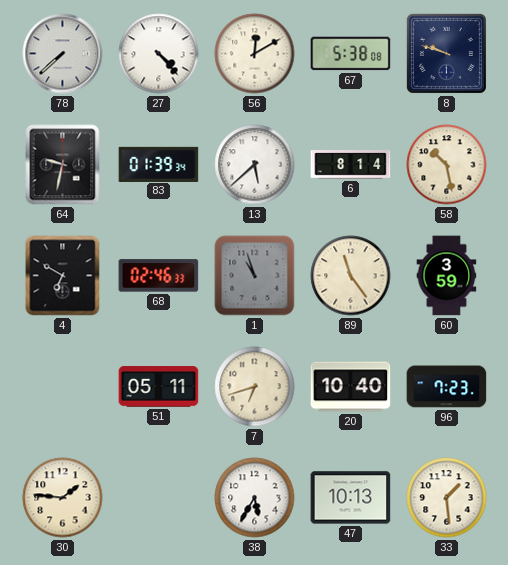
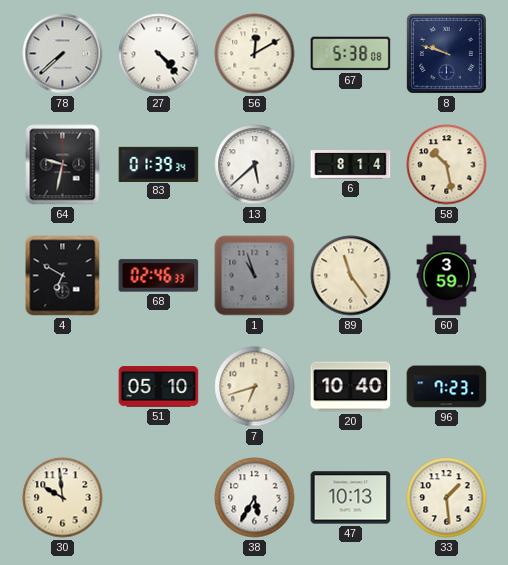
51: 05:11 -> 05:10
30: 1:46 -> 9:59
